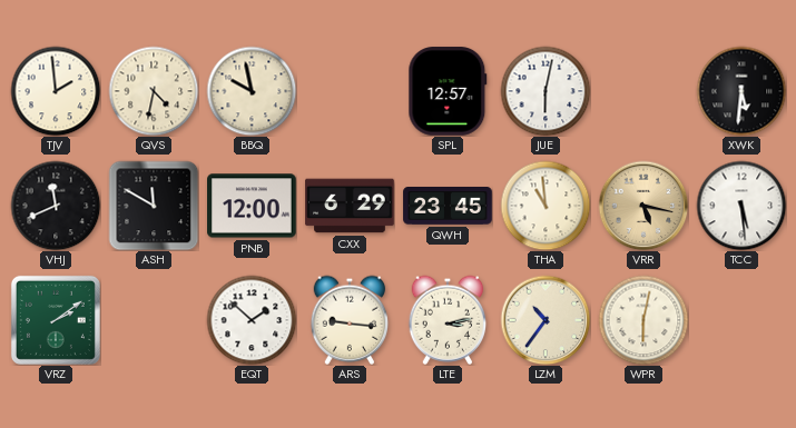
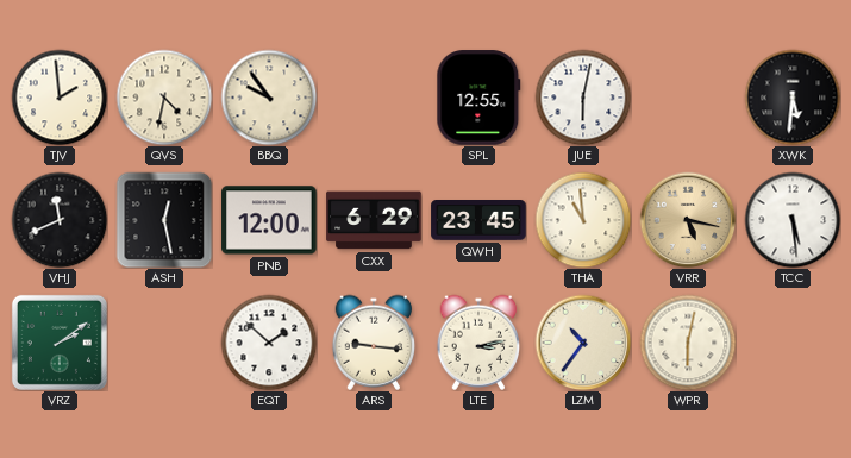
BBQ: 9:58 -> 9:54
SPL: 12:57 -> 12:55
ASH: 11:50 -> 12:28
